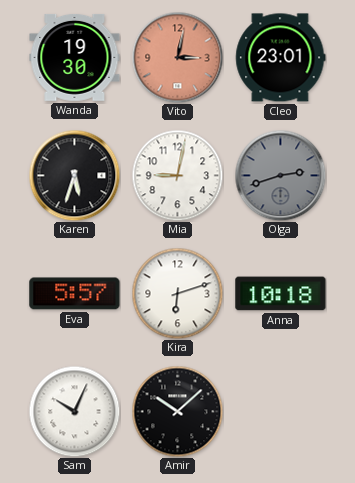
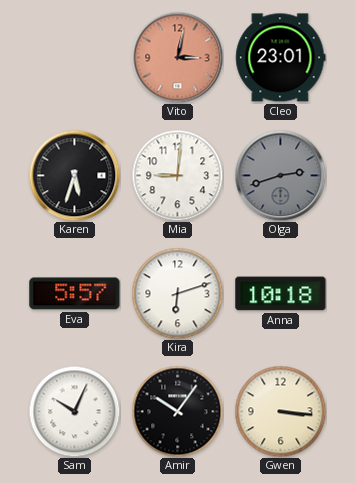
Wanda: 19:30 -> none
Mia: 9:02 -> 9:01
Amir: 10:08 -> 10:06
Gwen: none -> 3:16
